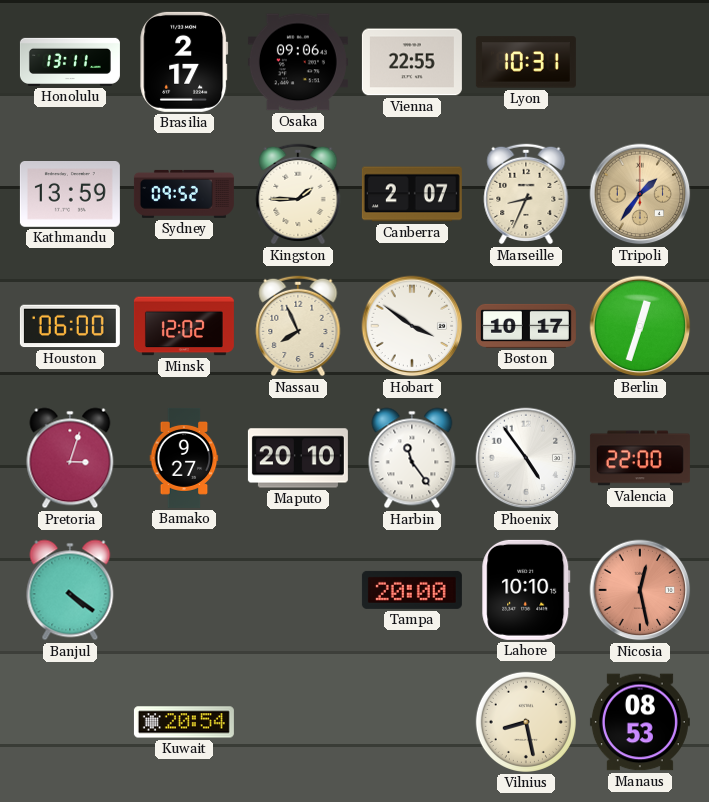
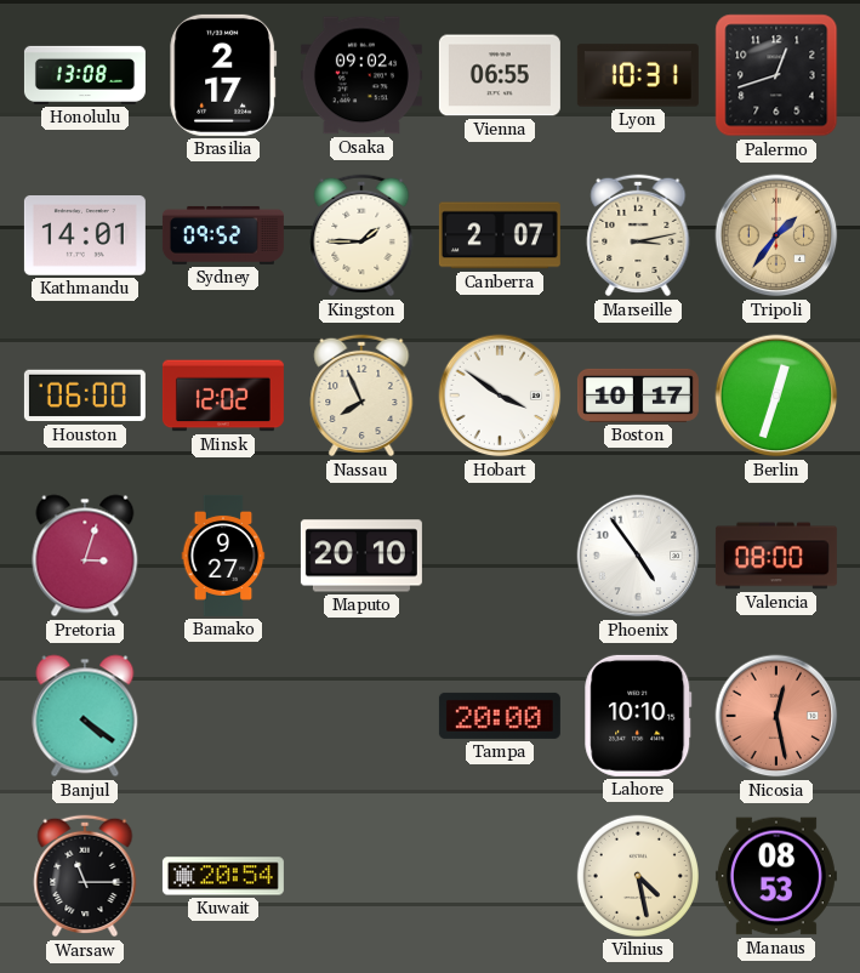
Honolulu: 13:11 -> 13:08
Osaka: 09:06 -> 09:02
Vienna: 22:55 -> 06:55
Palermo: none -> 12:42
Kathmandu: 13:59 -> 14:01
Marseille: 8:34 -> 3:13
Harbin: 11:24 -> none
Valencia: 22:00 -> 08:00
Warsaw: none -> 11:15
Vilnius: 8:28 -> 4:28
